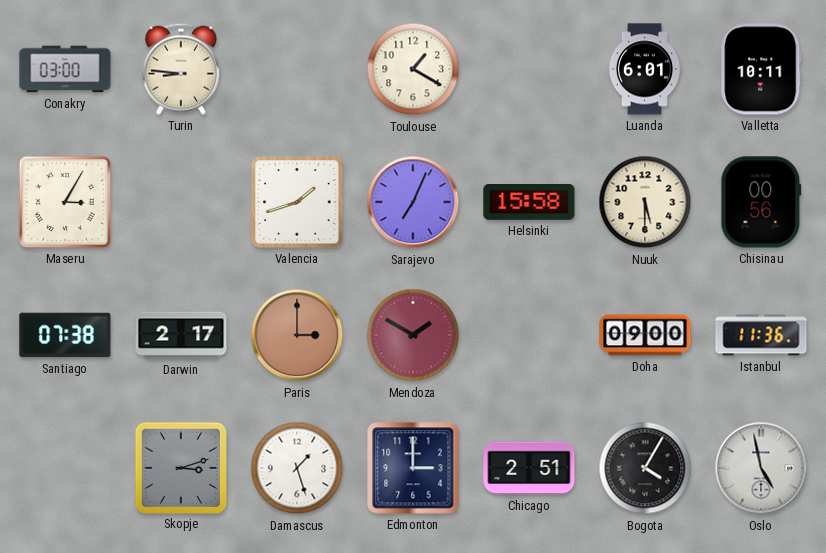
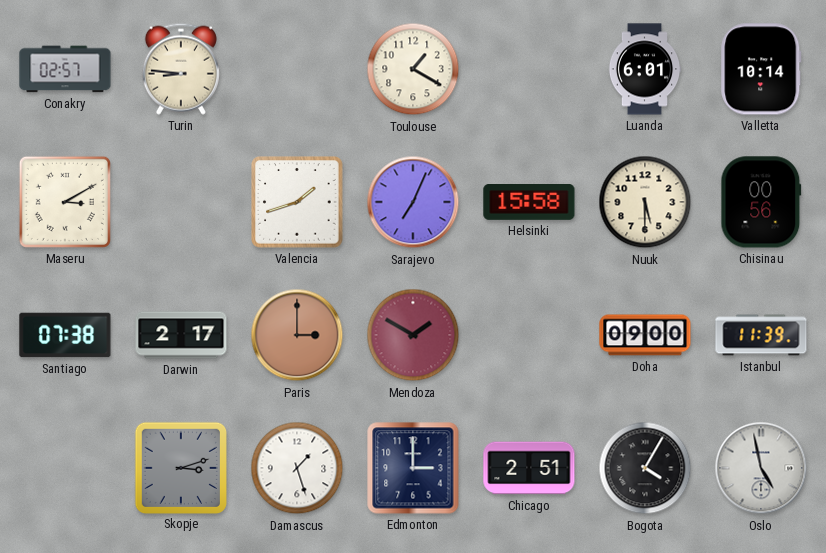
Conakry: 03:00 -> 02:57
Valletta: 10:11 -> 10:14
Maseru: 3:05 -> 3:10
Istanbul: 11:36 -> 11:39
